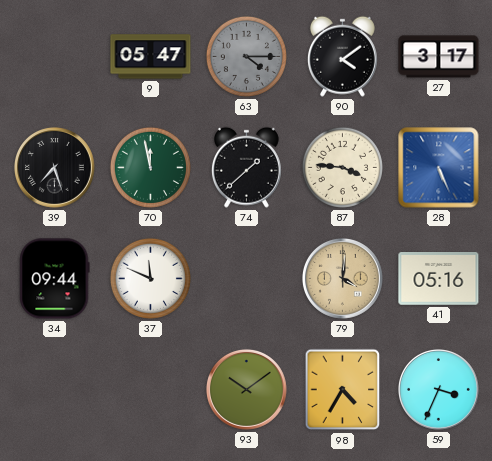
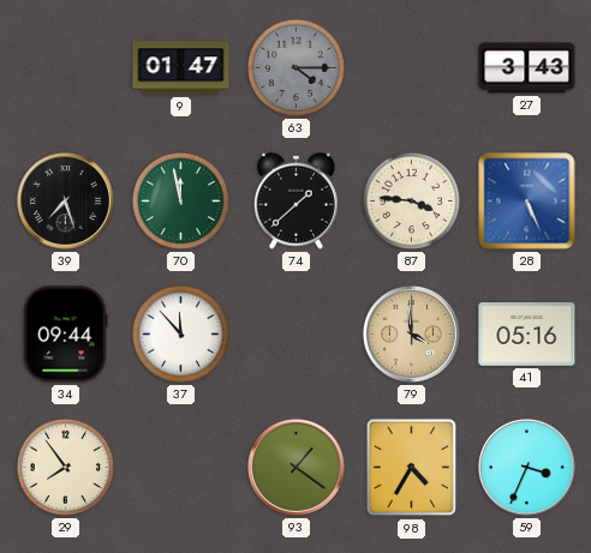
9: 05:47 -> 01:47
90: 4:09 -> none
27: 3:17 -> 3:43
37: 11:49 -> 11:53
79: 4:01 -> 3:59
29: none -> 7:54
93: 10:09 -> 1:21
